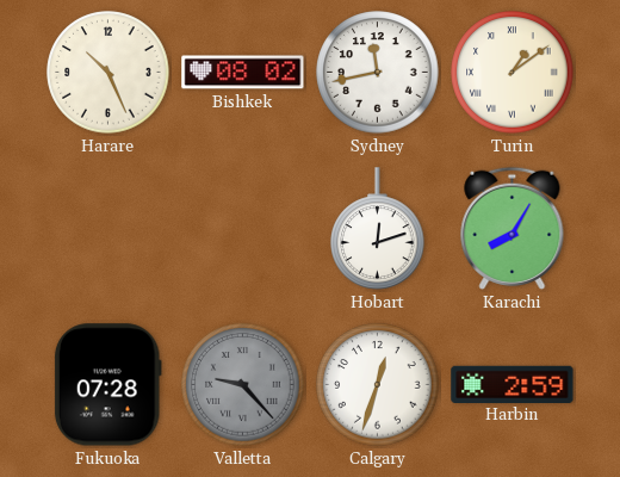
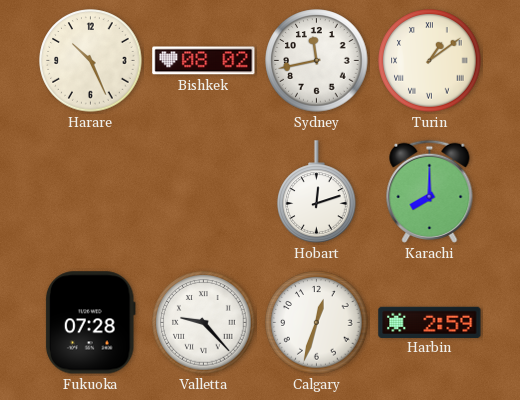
Karachi: 8:05 -> 8:00
Valletta dial: grey -> white
